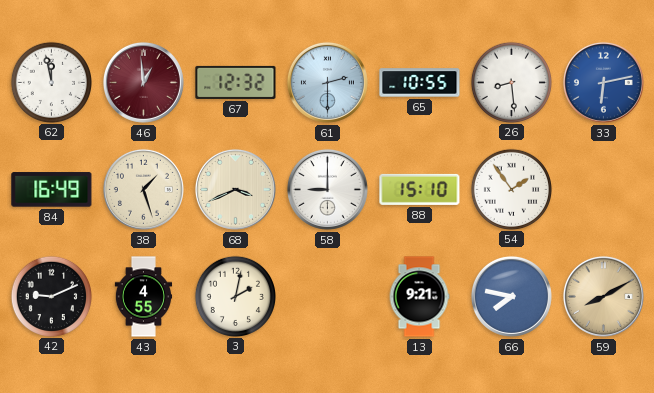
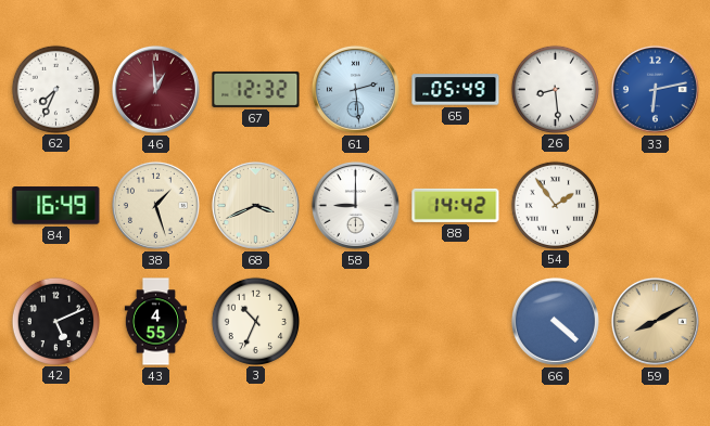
62: 11:58 -> 7:34
61: 2:30 -> 2:29
65: 10:55 -> 05:49
88: 15:10 -> 14:42
42: 9:11 -> 5:11
3: 2:02 -> 10:34
13: 9:21 -> none
66: 7:47 -> 4:22
